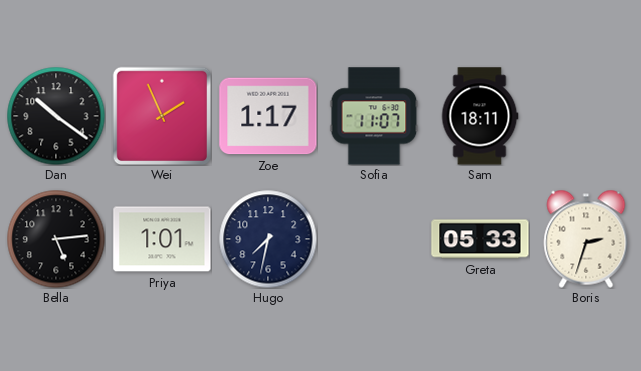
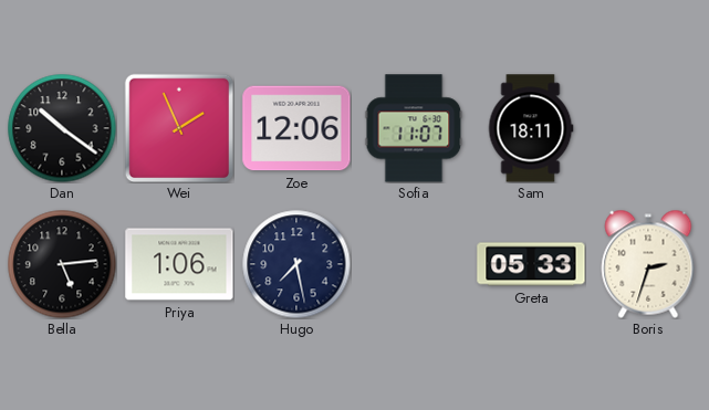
Zoe: 1:17 -> 12:06
Priya: 1:01 -> 1:06
Hugo: 7:32 -> 7:28
